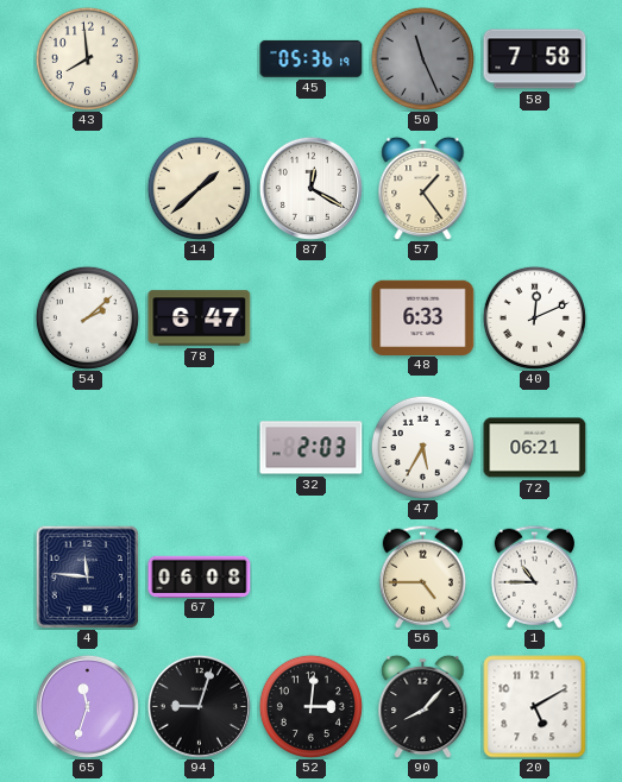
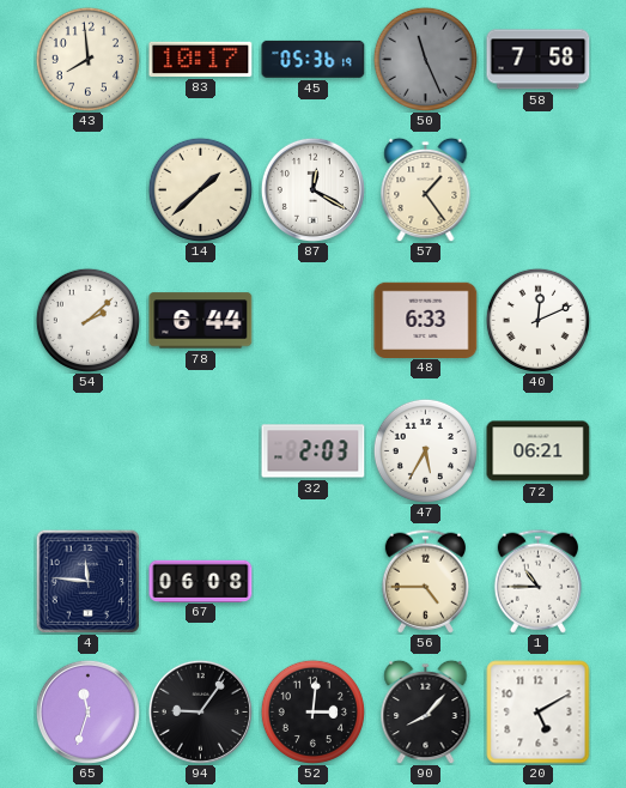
83: none -> 10:17
78: 6:47 -> 6:44
94: 9:03 -> 9:06
